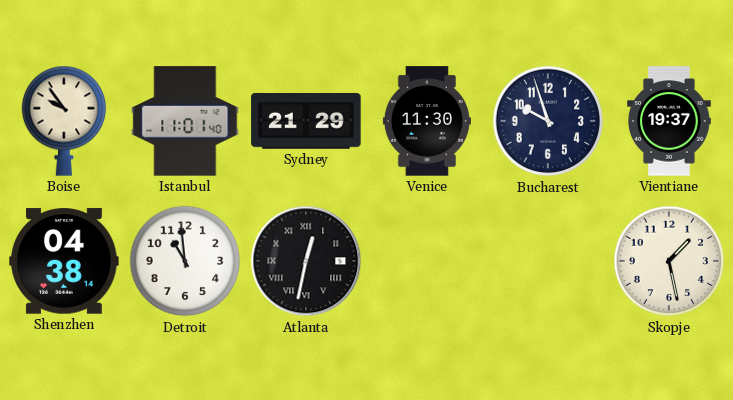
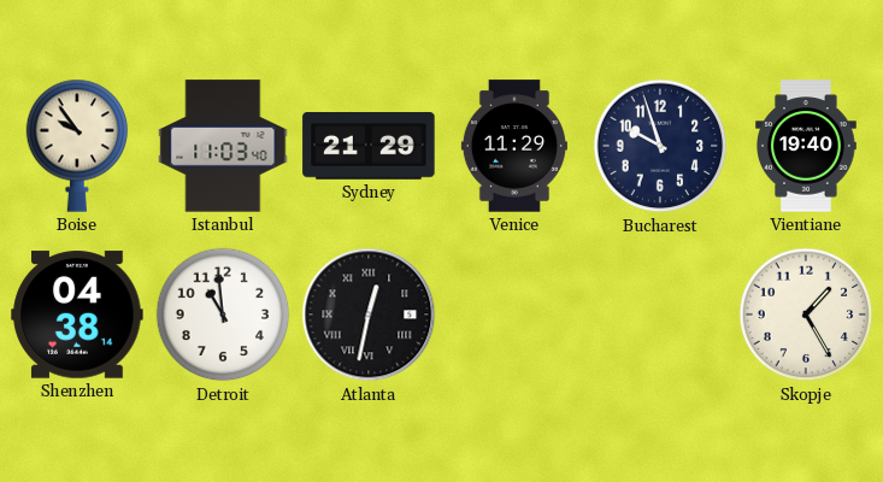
Istanbul: 11:01 -> 11:03
Venice: 11:30 -> 11:29
Vientiane: 19:37 -> 19:40
Skopje: 1:28 -> 1:25
